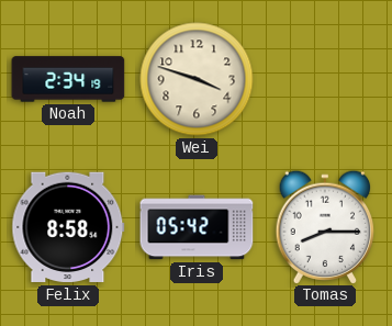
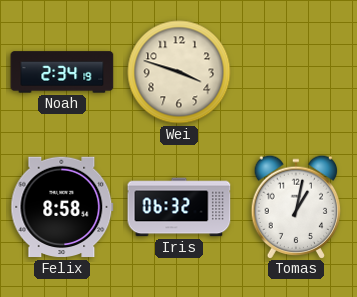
Iris: 05:42 -> 06:32
Tomas: 8:15 -> 1:02
